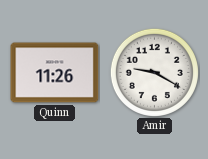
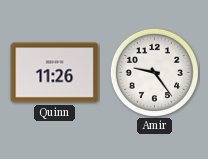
Amir: 9:20 -> 9:24
